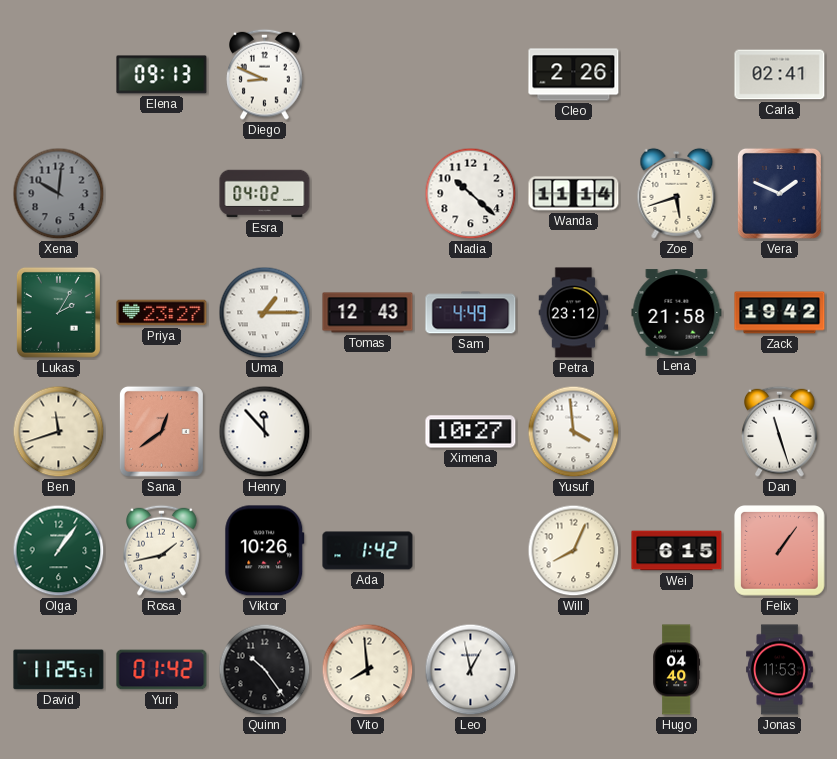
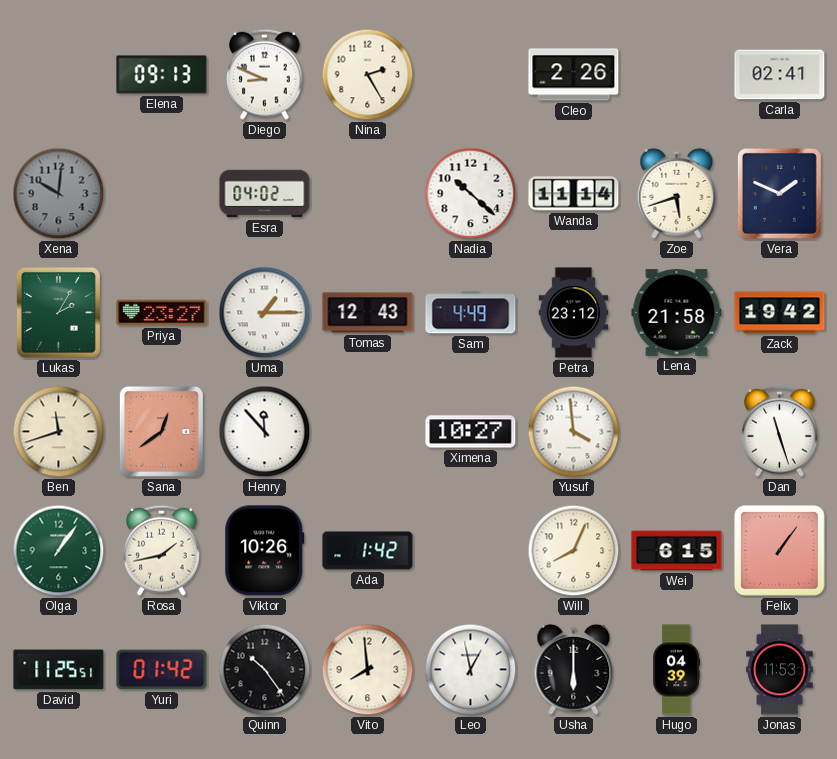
Nina: none -> 2:25
Usha: none -> 6:00
Hugo: 04:40 -> 04:39
